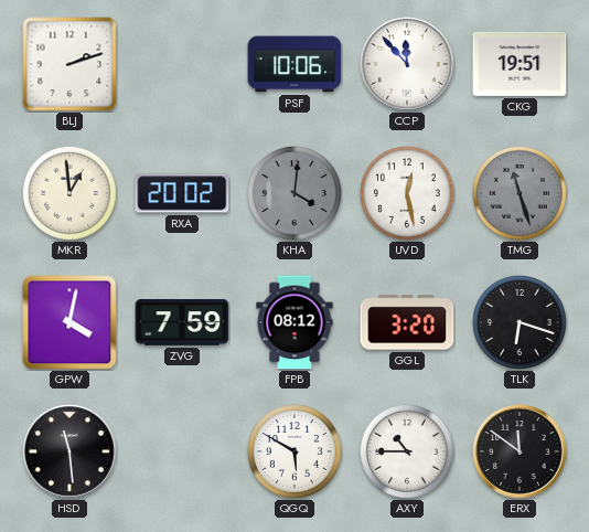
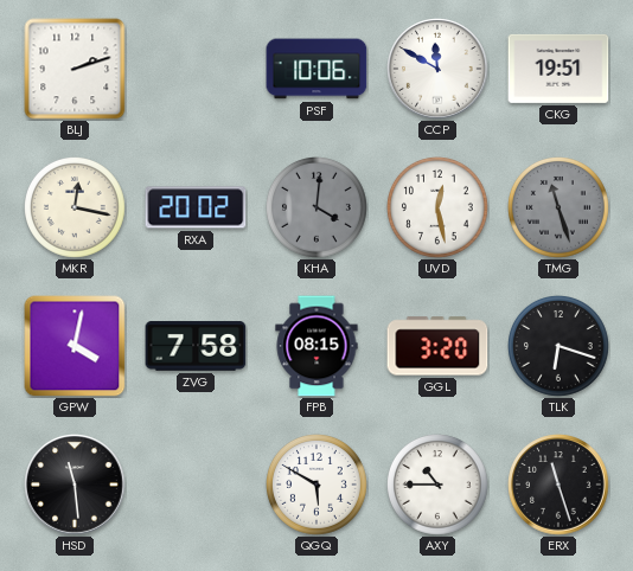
CCP: 11:53 -> 11:50
MKR: 12:59 -> 12:17
ZVG: 7:59 -> 7:58
FPB: 08:12 -> 08:15
ERX: 11:51 -> 11:27
